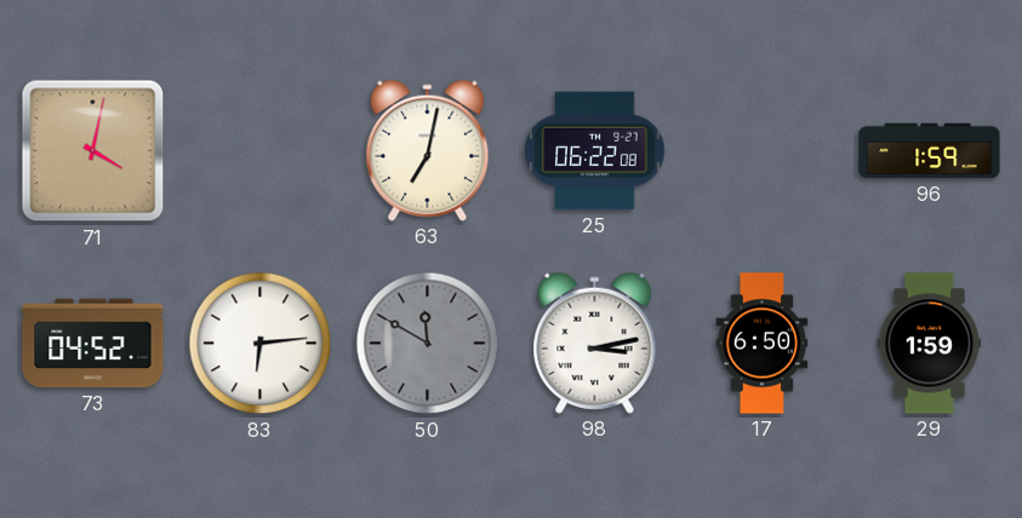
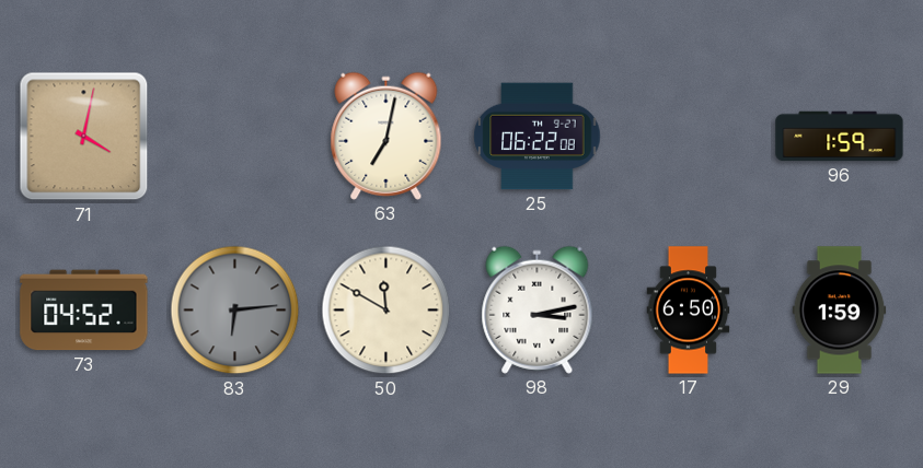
83 dial: white -> grey
50 dial: grey -> cream
